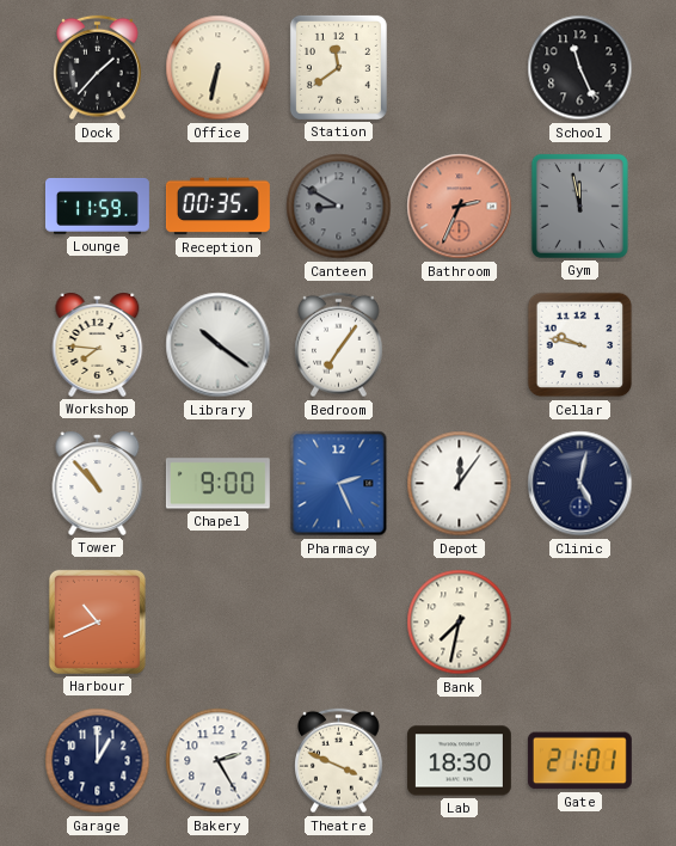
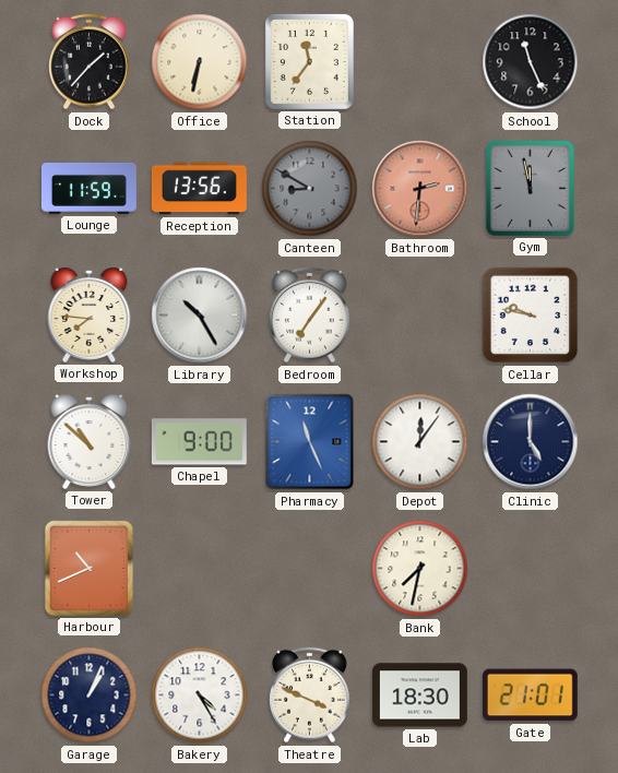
Station: 11:39 -> 11:36
Reception: 00:35 -> 13:56
Bathroom: 2:34 -> 2:31
Library: 10:21 -> 10:25
Tower: 10:53 -> 10:52
Pharmacy: 2:26 -> 11:26
Clinic: 5:02 -> 5:00
Garage: 1:00 -> 1:04
Bakery: 2:25 -> 4:25
